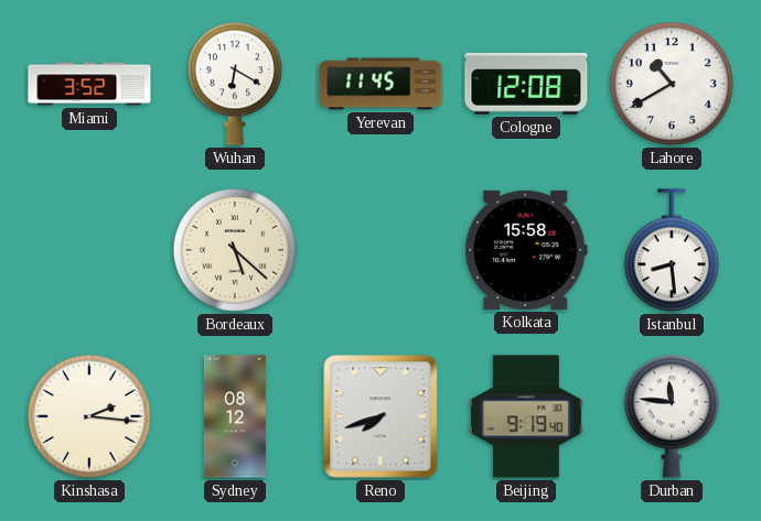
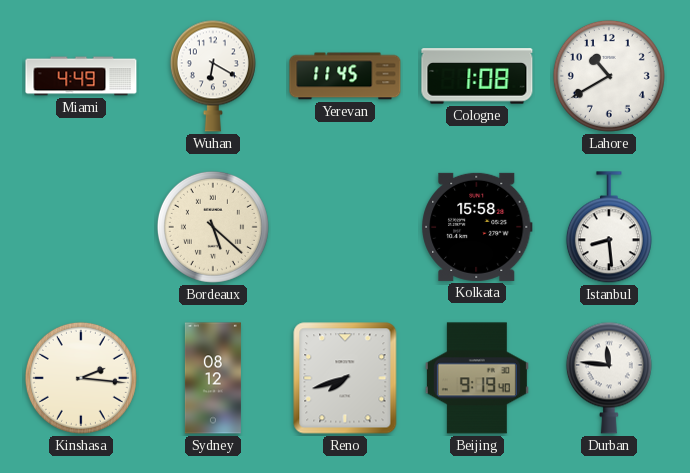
Miami: 3:52 -> 4:49
Cologne: 12:08 -> 1:08
